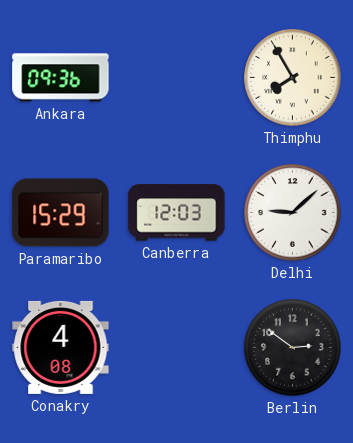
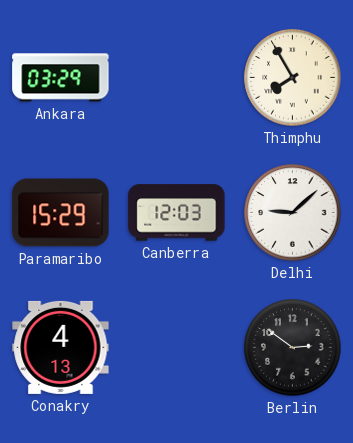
Ankara: 09:36 -> 03:29
Conakry: 4:08 -> 4:13
